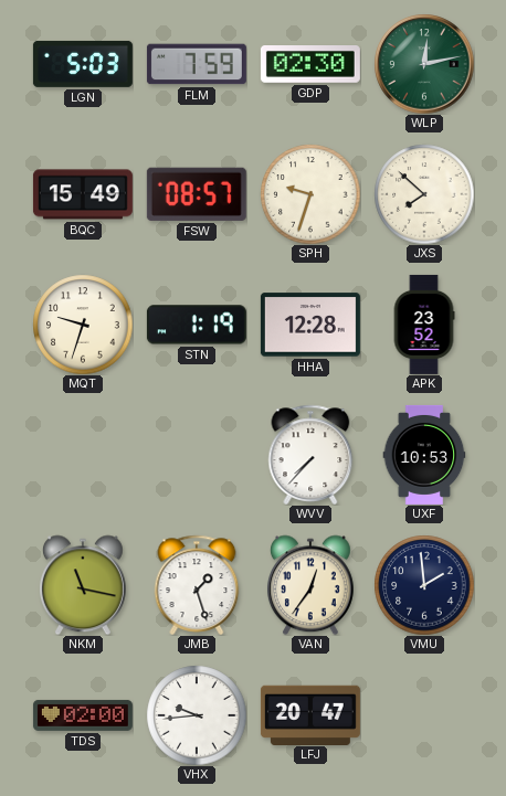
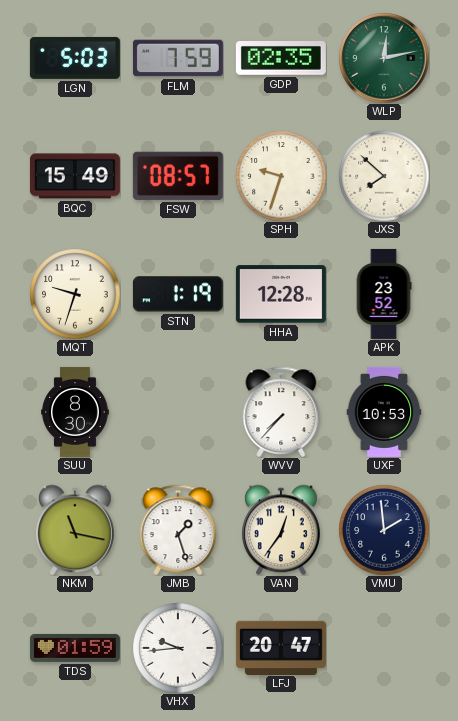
GDP: 02:30 -> 02:35
SUU: none -> 8:30
TDS: 02:00 -> 01:59
